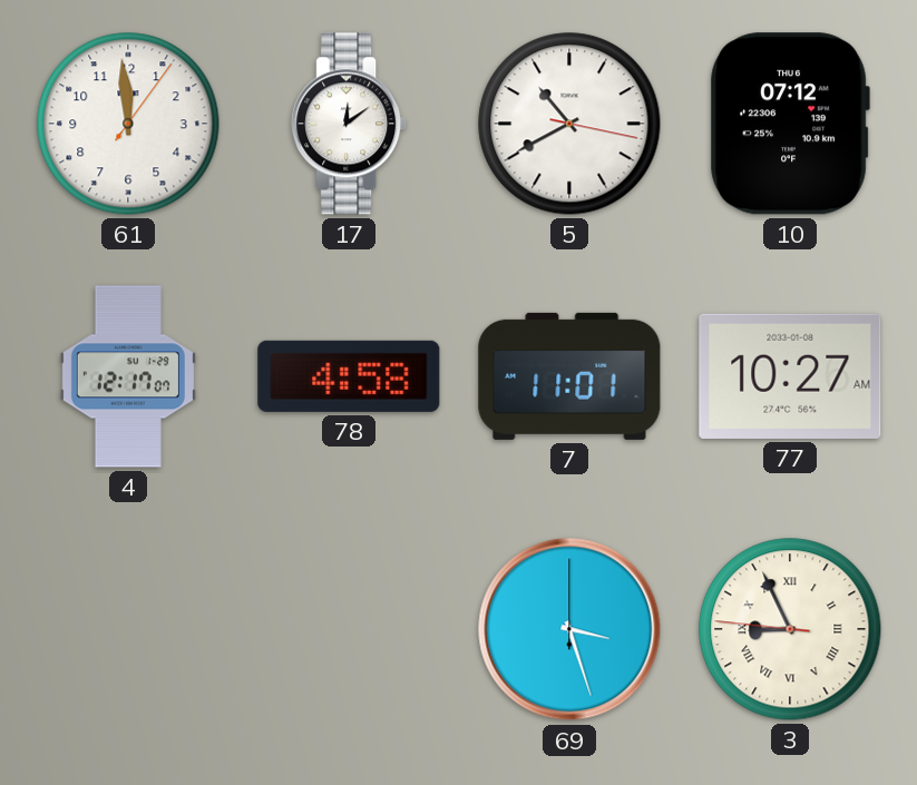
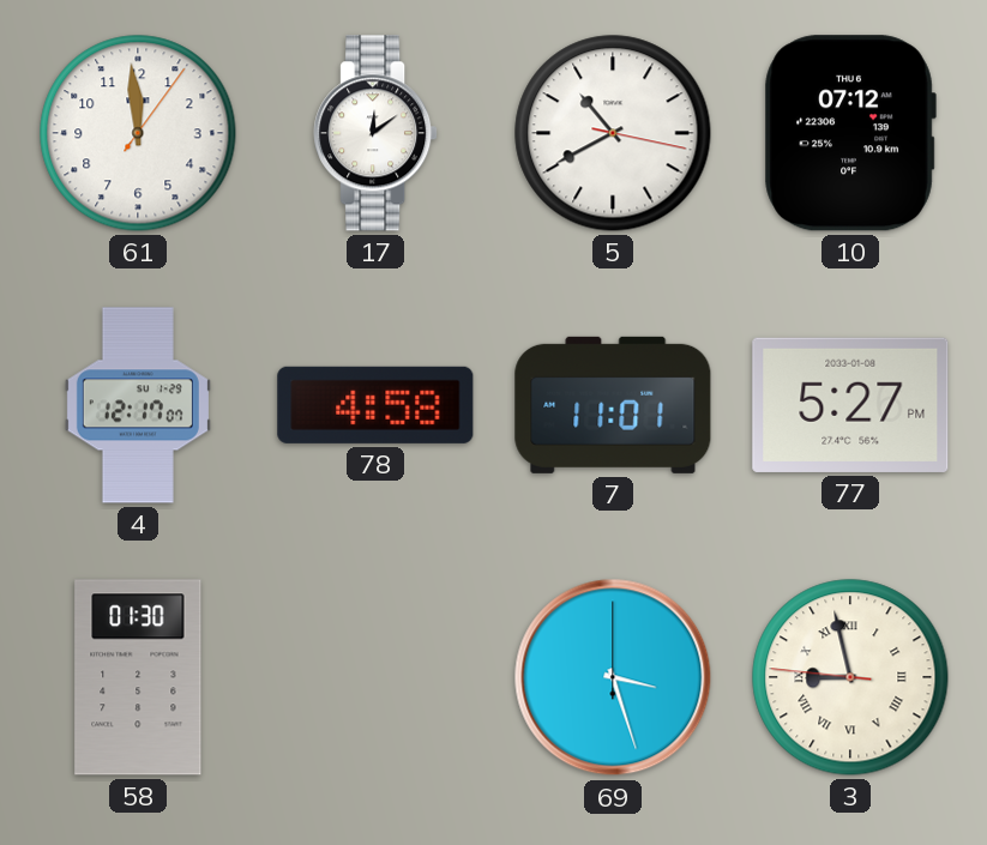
77: 10:27 -> 5:27
58: none -> 01:30
3: 8:55 -> 8:57
